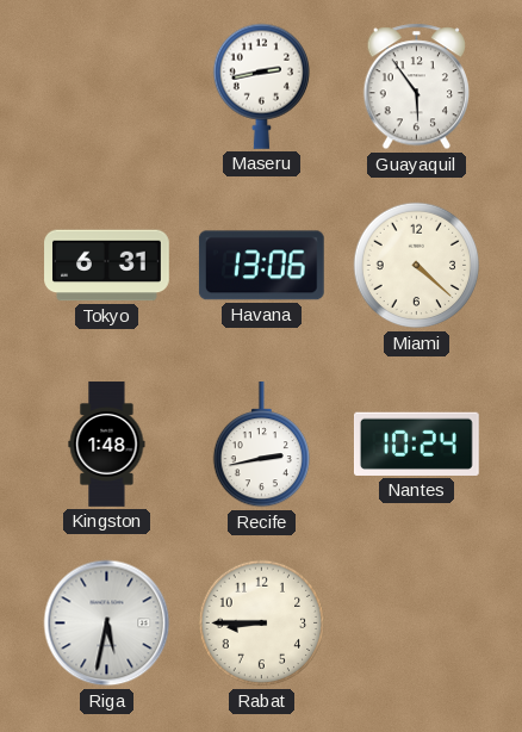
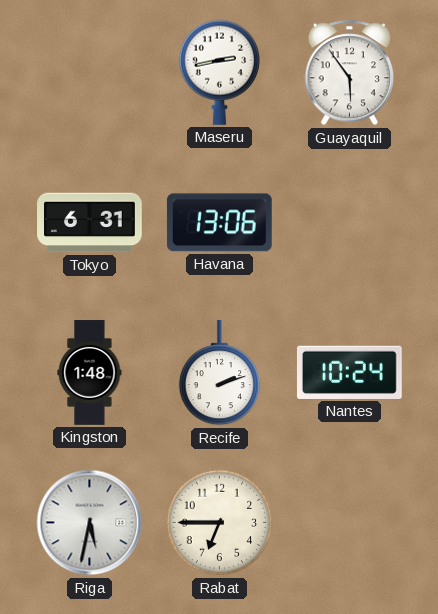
Miami: 4:22 -> none
Recife: 2:43 -> 2:12
Rabat: 8:45 -> 6:45
